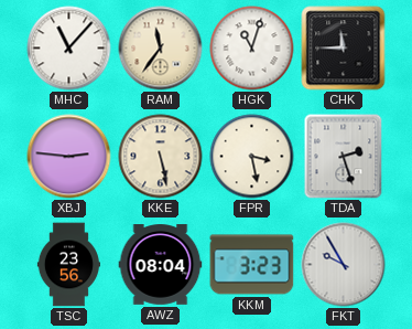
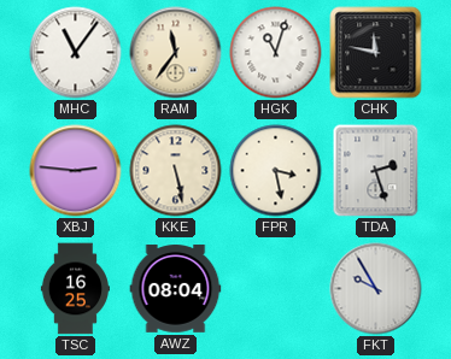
MHC: 11:07 -> 11:06
CHK: 11:45 -> 11:47
TSC: 23:56 -> 16:25
KKM: 3:23 -> none
